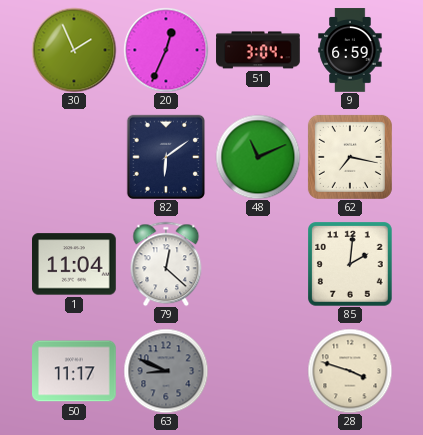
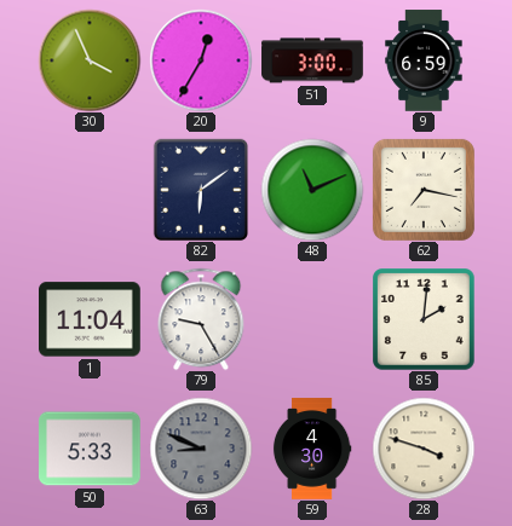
30: 1:56 -> 3:56
20: 12:34 -> 12:35
51: 3:04 -> 3:00
79: 12:22 -> 9:25
50: 11:17 -> 5:33
59: none -> 4:30
